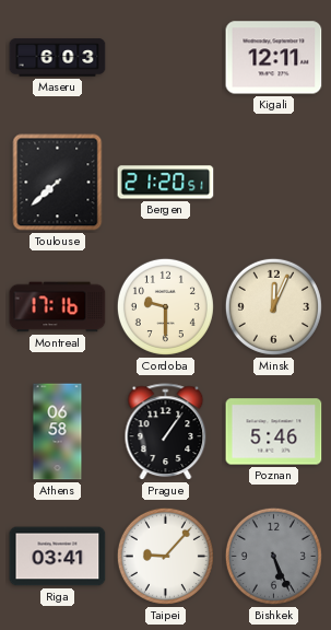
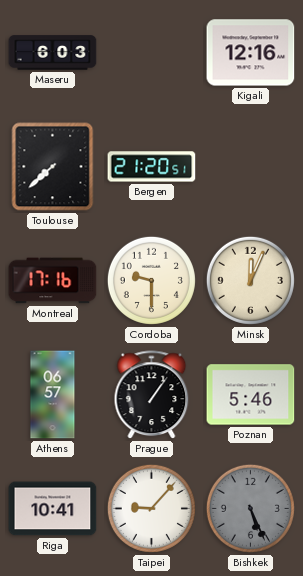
Kigali: 12:11 -> 12:16
Athens: 06:58 -> 06:57
Riga: 03:41 -> 10:41
